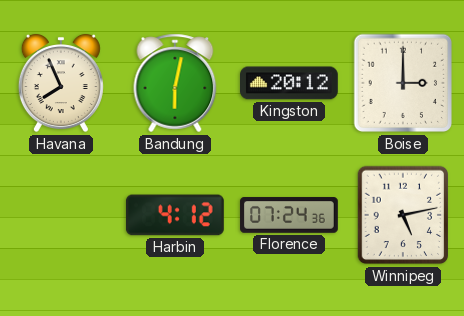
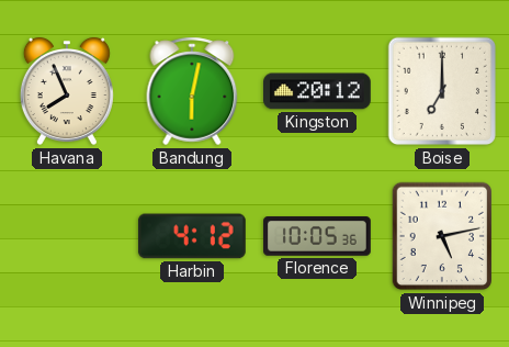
Boise: 3:00 -> 7:00
Florence: 07:24 -> 10:05
